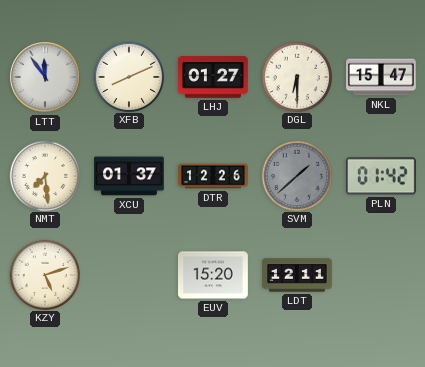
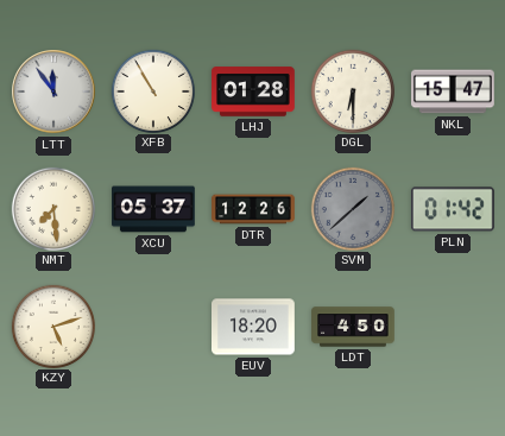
XFB: 8:11 -> 10:55
LHJ: 01:27 -> 01:28
XCU: 01:37 -> 05:37
EUV: 15:20 -> 18:20
LDT: 12:11 -> 4:50
